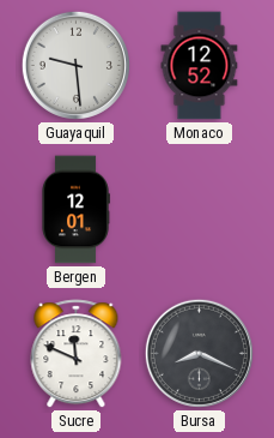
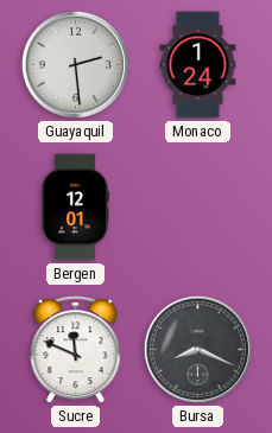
Guayaquil: 9:29 -> 2:29
Monaco: 12:52 -> 1:24
